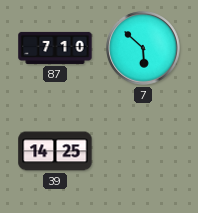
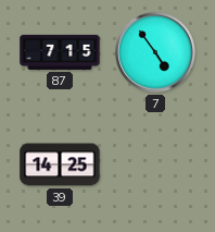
87: 7:10 -> 7:15
7: 5:52 -> 4:54
